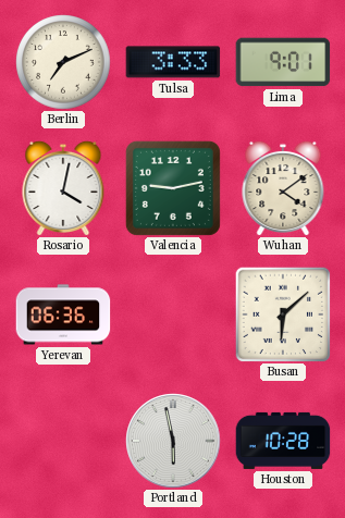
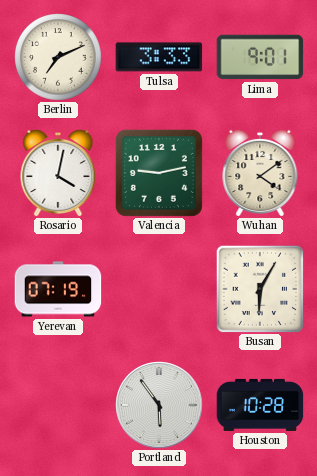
Yerevan: 06:36 -> 07:19
Busan: 6:08 -> 6:05
Portland: 5:58 -> 5:54
